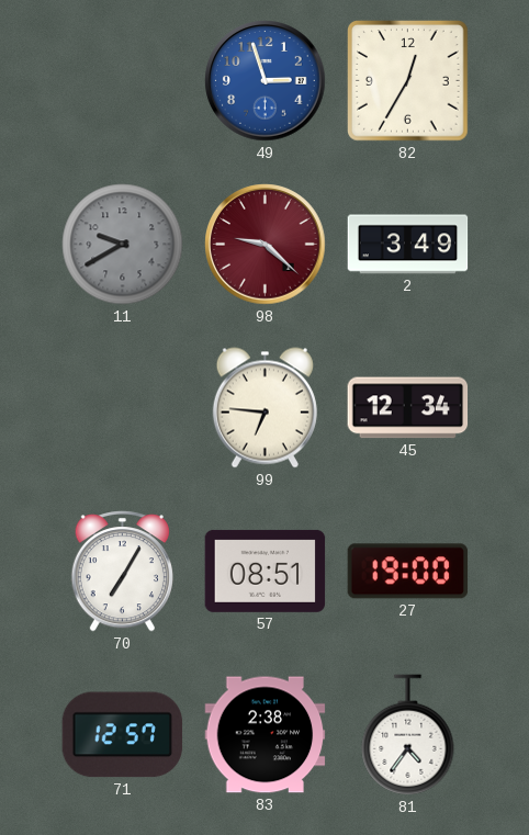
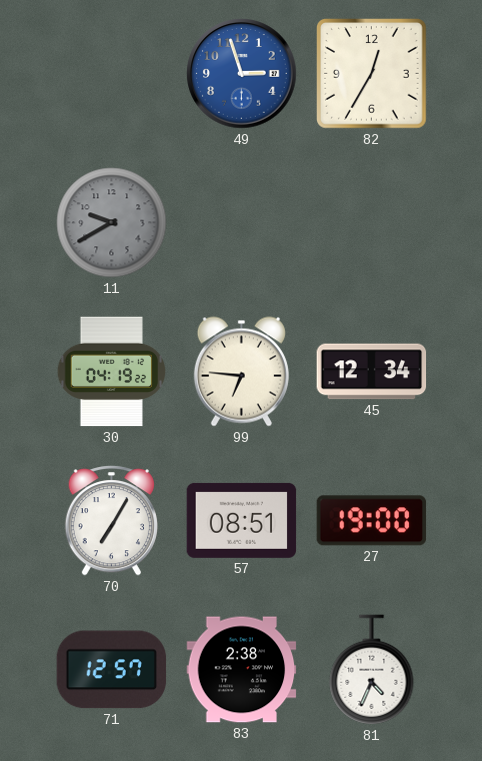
98: 9:22 -> none
2: 3:49 -> none
30: none -> 04:19
81: 4:36 -> 4:34
